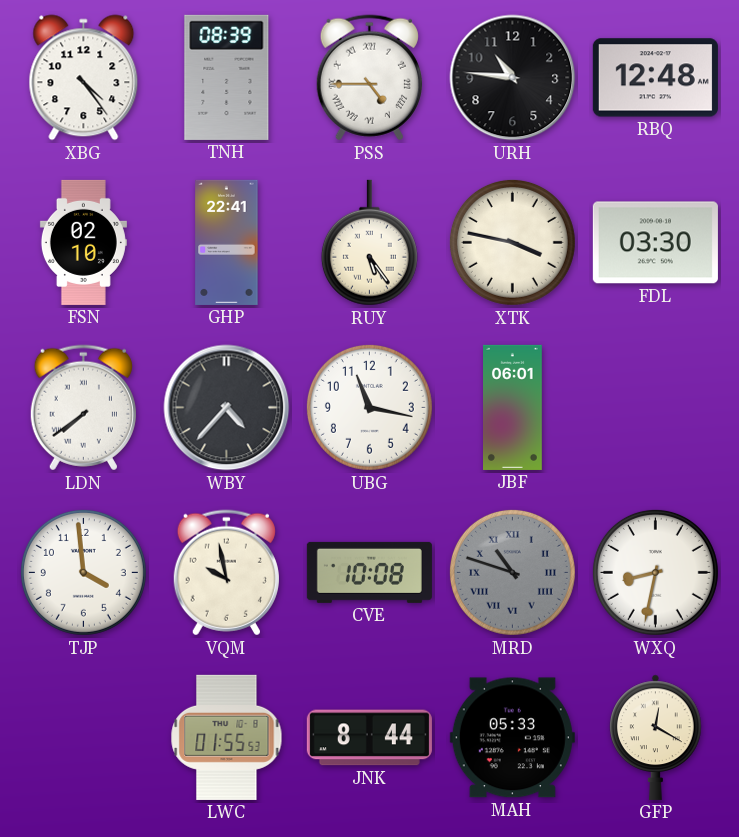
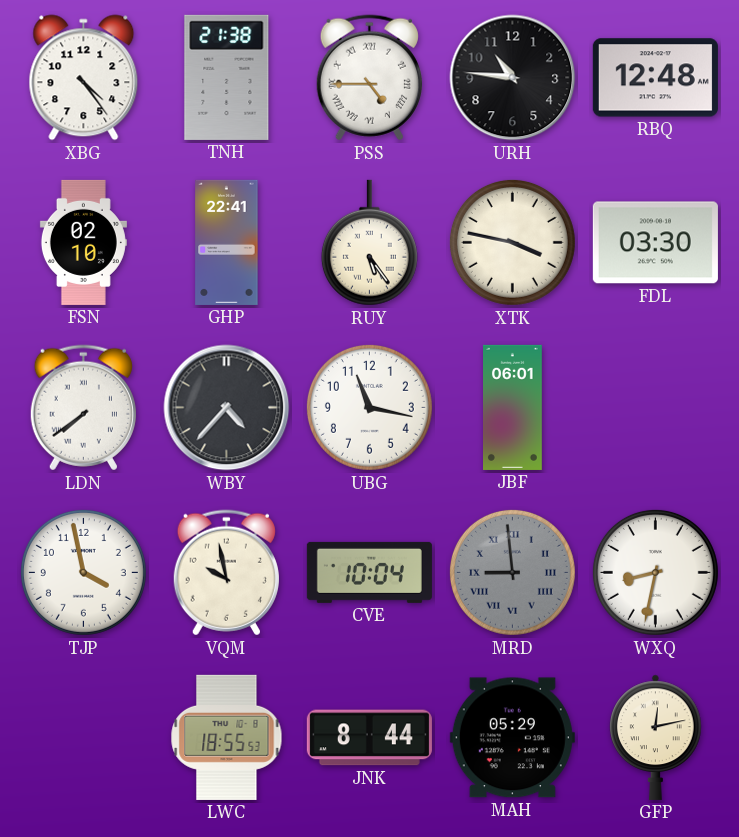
TNH: 08:39 -> 21:38
TJP: 3:59 -> 3:58
CVE: 10:08 -> 10:04
MRD: 10:48 -> 8:59
LWC: 01:55 -> 18:55
MAH: 05:33 -> 05:29
GFP: 12:20 -> 12:13
